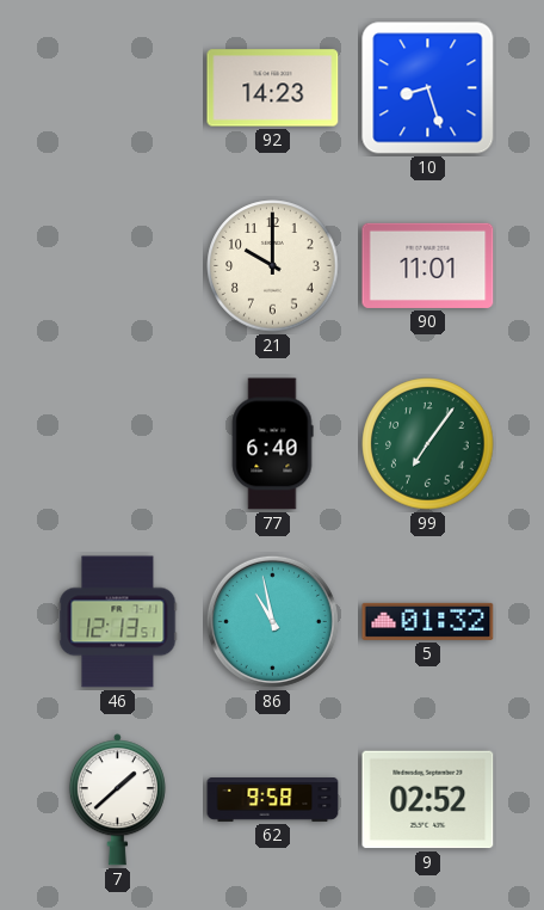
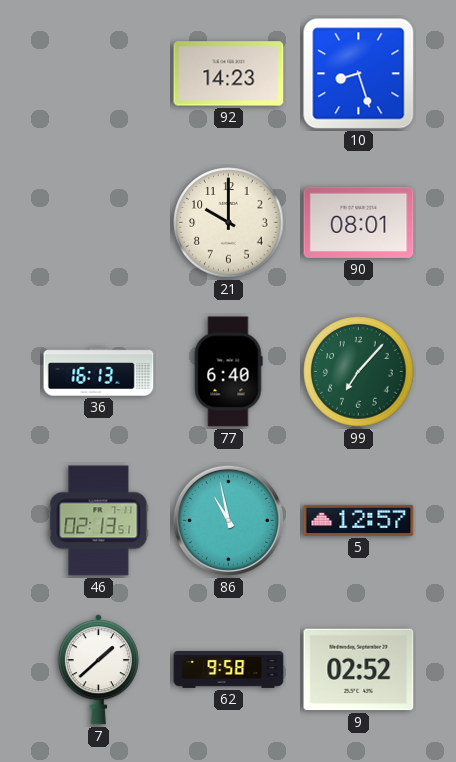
90: 11:01 -> 08:01
36: none -> 16:13
99: 7:06 -> 7:07
46: 12:13 -> 02:13
5: 01:32 -> 12:57
